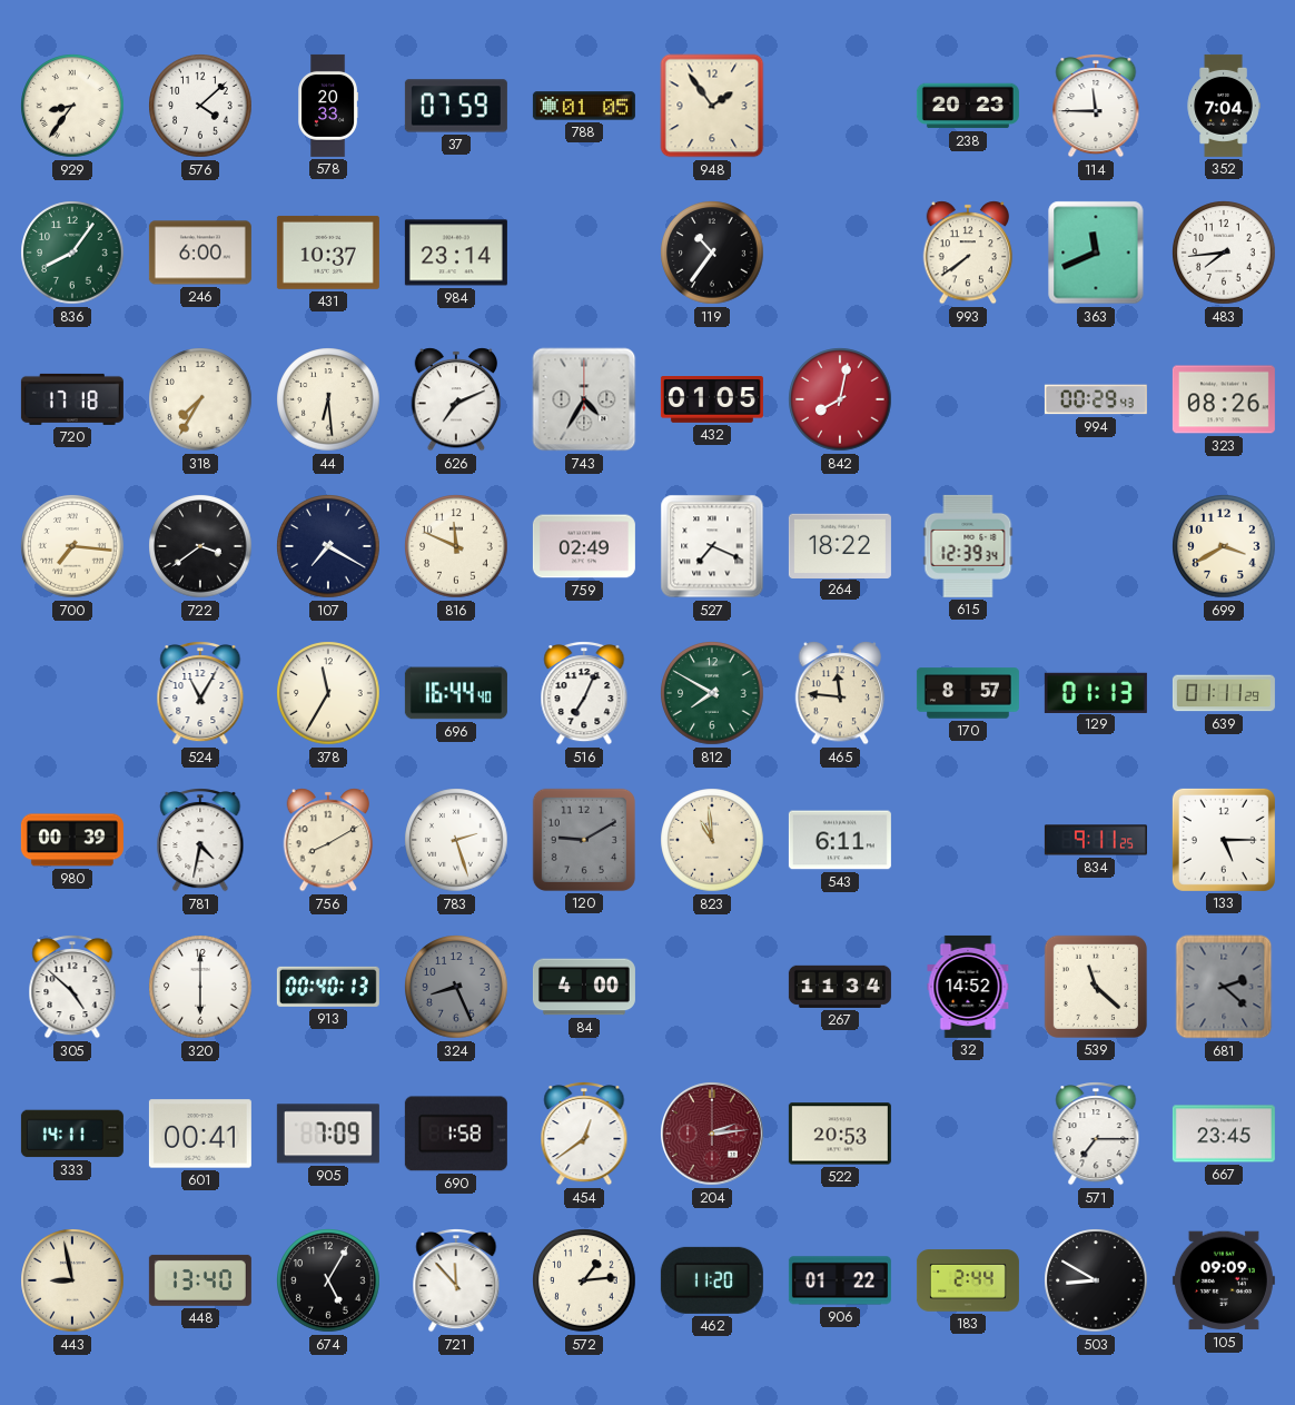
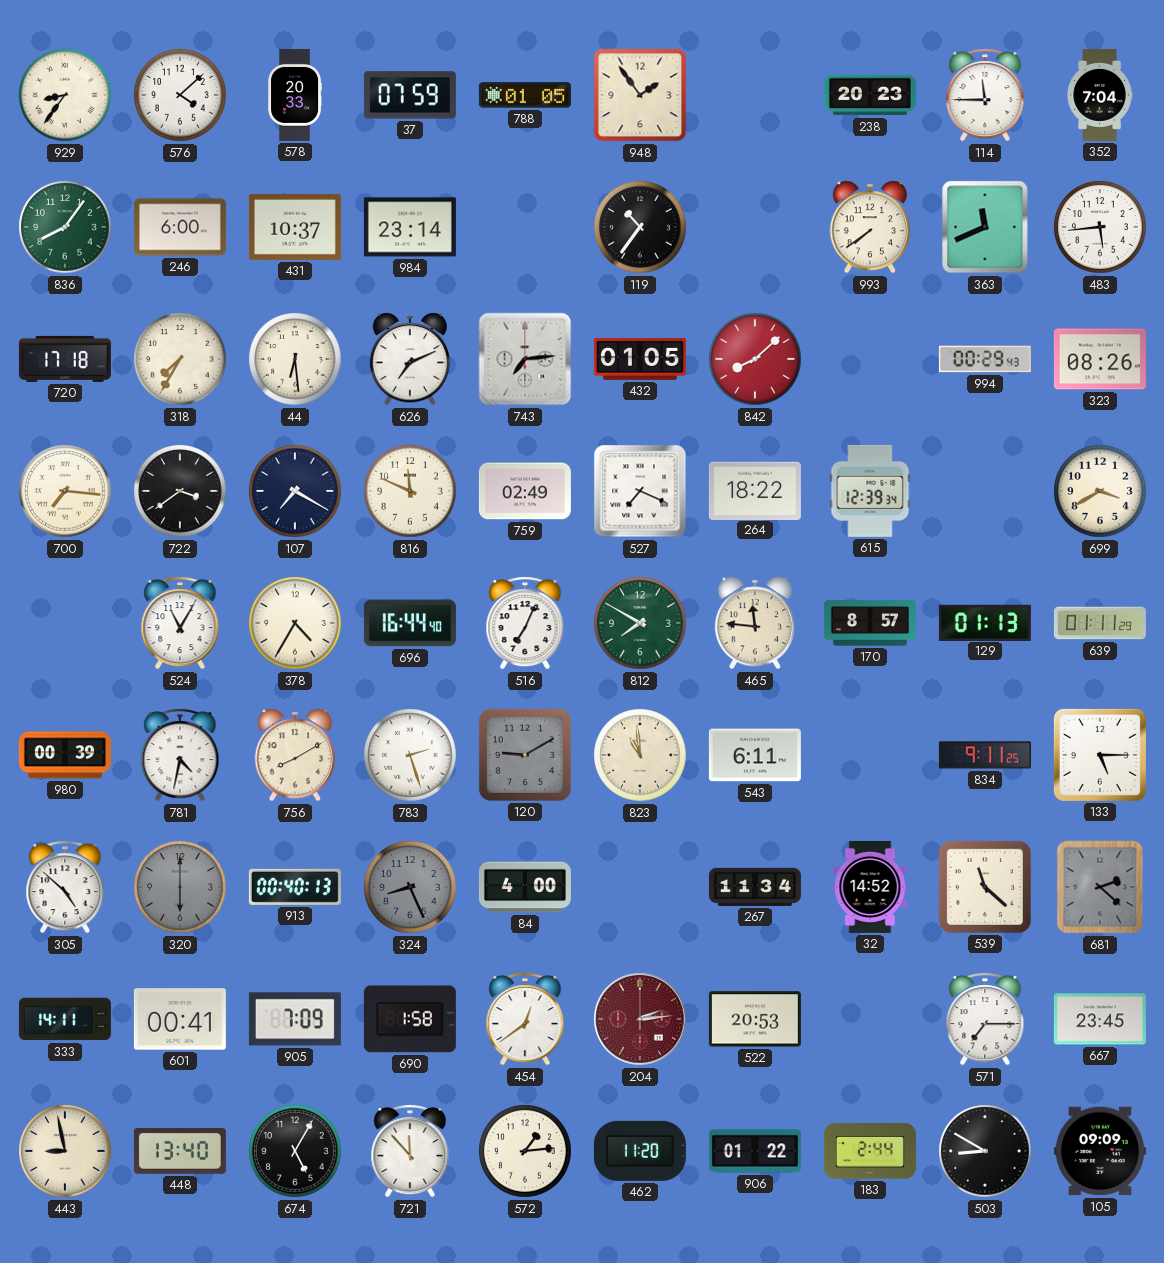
483: 7:44 -> 5:44
743: 4:35 -> 7:14
842: 8:02 -> 8:08
378: 11:35 -> 4:35
320 dial: white -> grey
